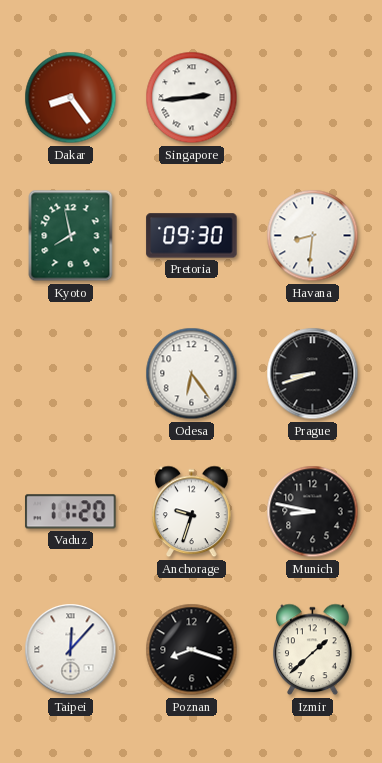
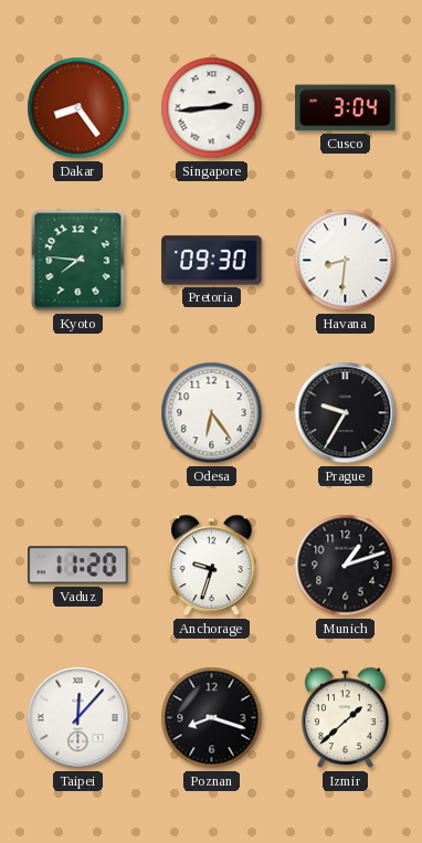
Cusco: none -> 3:04
Kyoto: 7:58 -> 7:46
Prague: 8:42 -> 9:35
Munich: 8:47 -> 1:12
